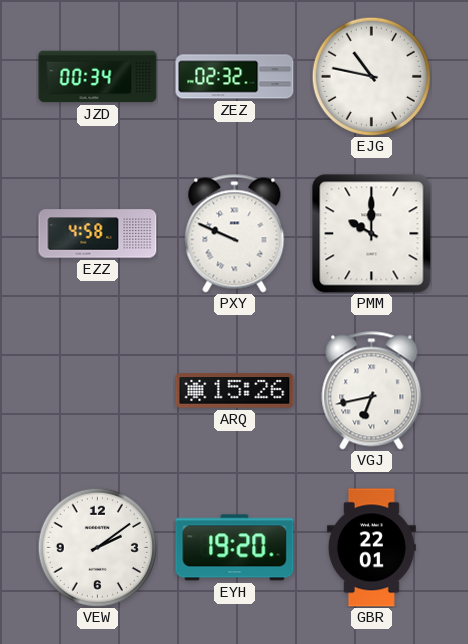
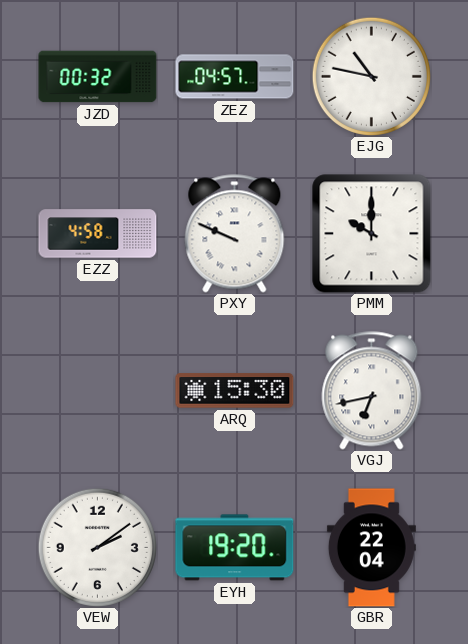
JZD: 00:34 -> 00:32
ZEZ: 02:32 -> 04:57
ARQ: 15:26 -> 15:30
GBR: 22:01 -> 22:04
